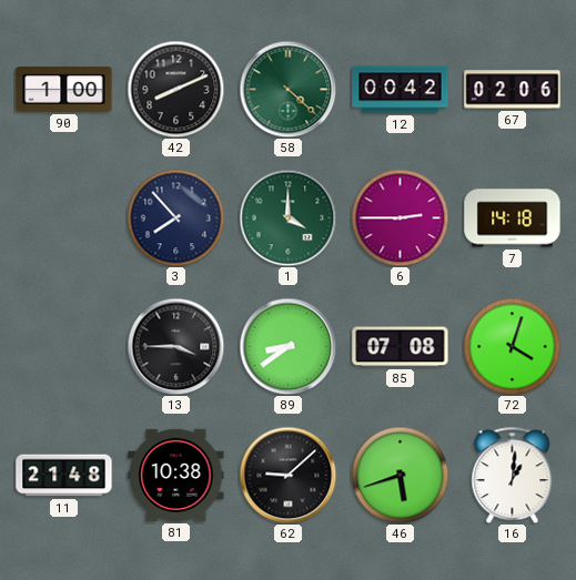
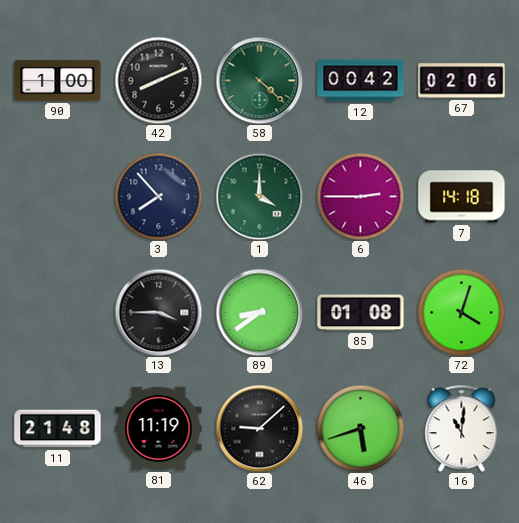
85: 07:08 -> 01:08
81: 10:38 -> 11:19
16: 1:01 -> 11:01
